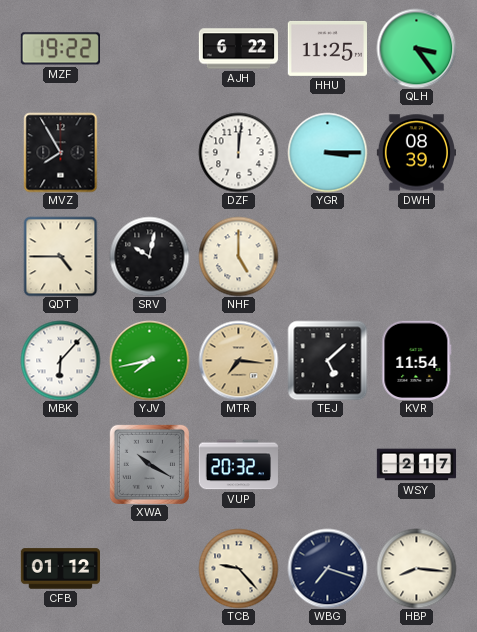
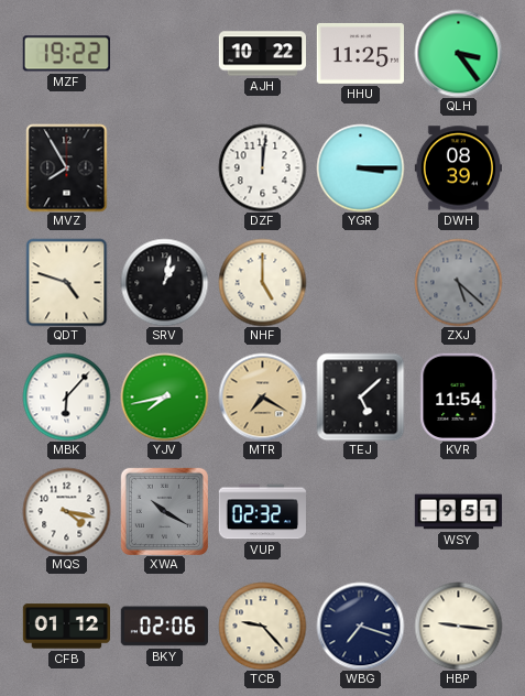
AJH: 6:22 -> 10:22
QDT: 4:45 -> 4:48
SRV: 10:02 -> 1:02
ZXJ: none -> 5:22
MTR: 7:16 -> 7:20
MQS: none -> 4:17
VUP: 20:32 -> 02:32
WSY: 2:17 -> 9:51
BKY: none -> 02:06
HBP: 8:16 -> 9:16
